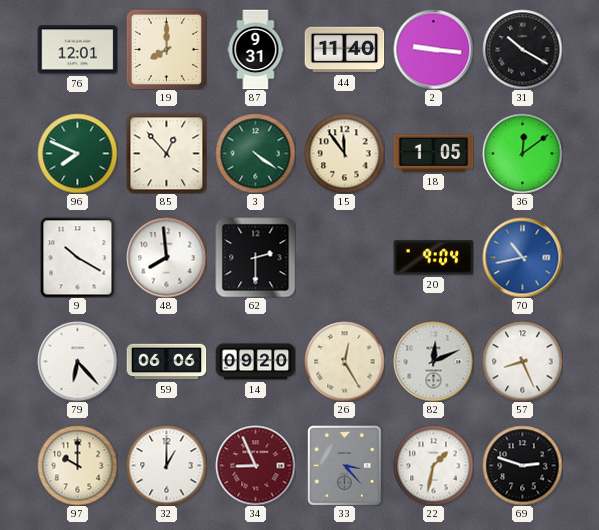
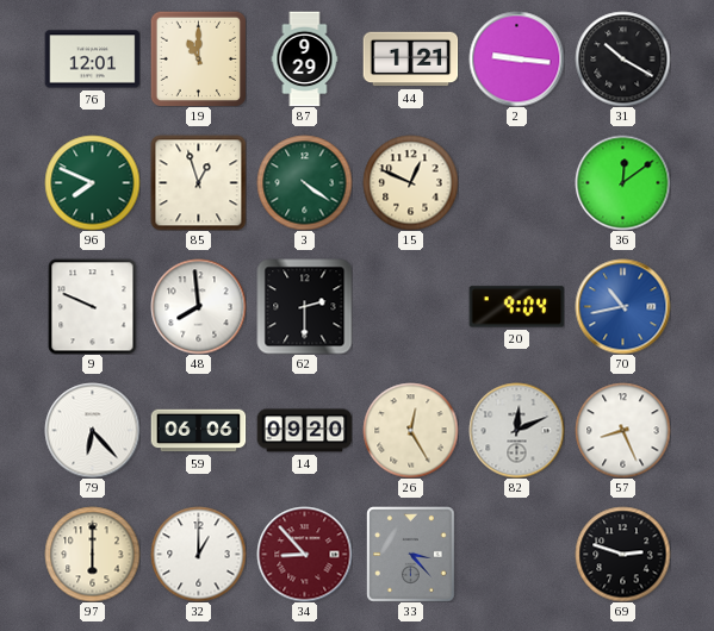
19: 8:00 -> 11:00
87: 9:31 -> 9:29
44: 11:40 -> 1:21
85: 12:53 -> 12:57
15: 11:54 -> 12:49
18: 1:05 -> none
9: 10:20 -> 9:49
97: 10:00 -> 6:00
34: 8:56 -> 8:53
22: 1:32 -> none
